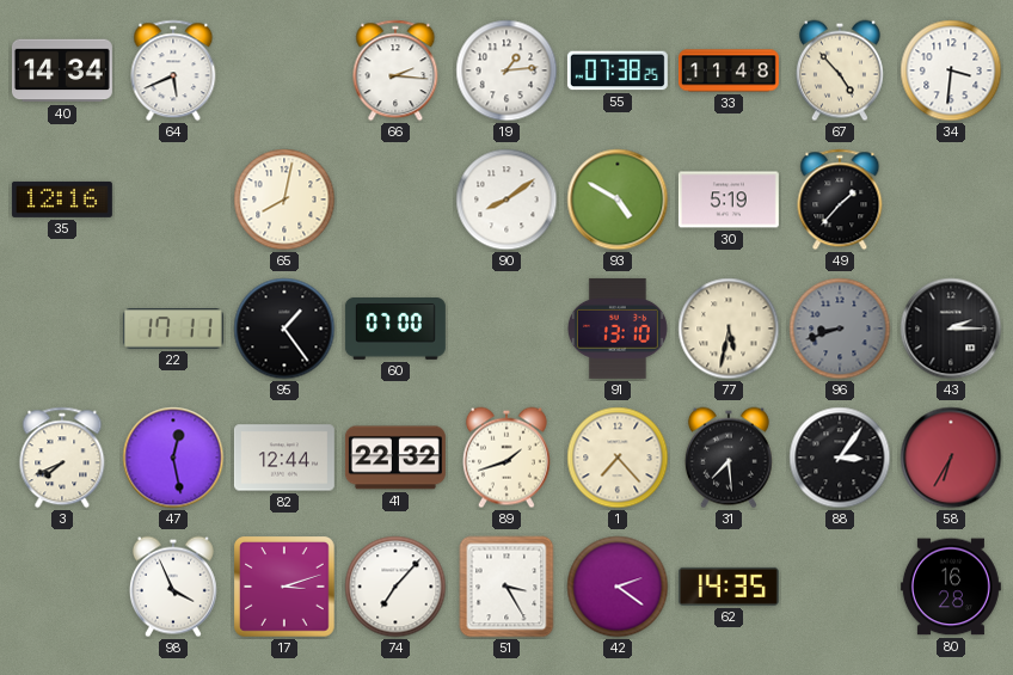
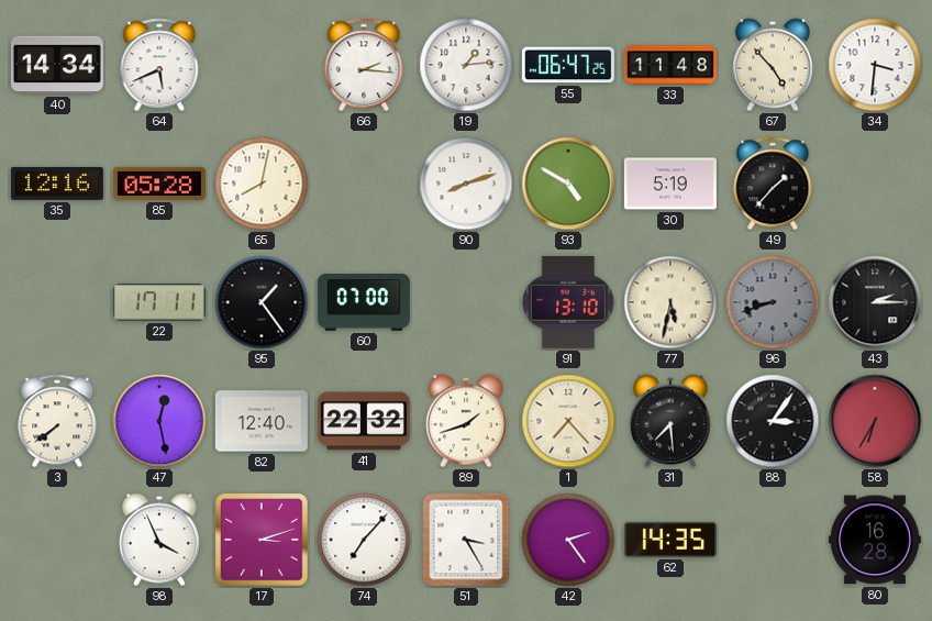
55: 07:38 -> 06:47
85: none -> 05:28
90: 8:09 -> 8:12
3: 7:41 -> 7:39
82: 12:44 -> 12:40
42: 2:21 -> 2:24
